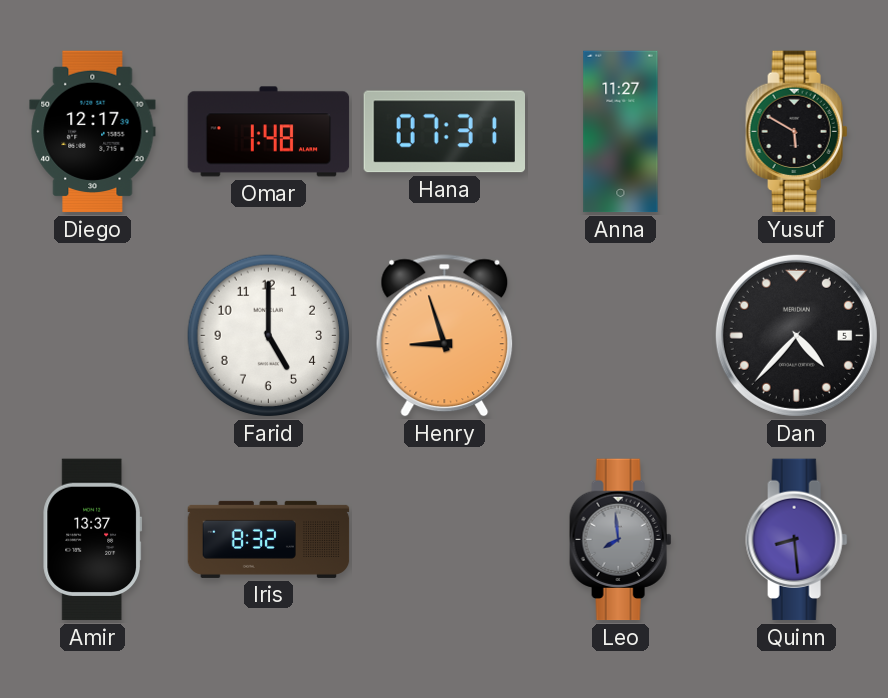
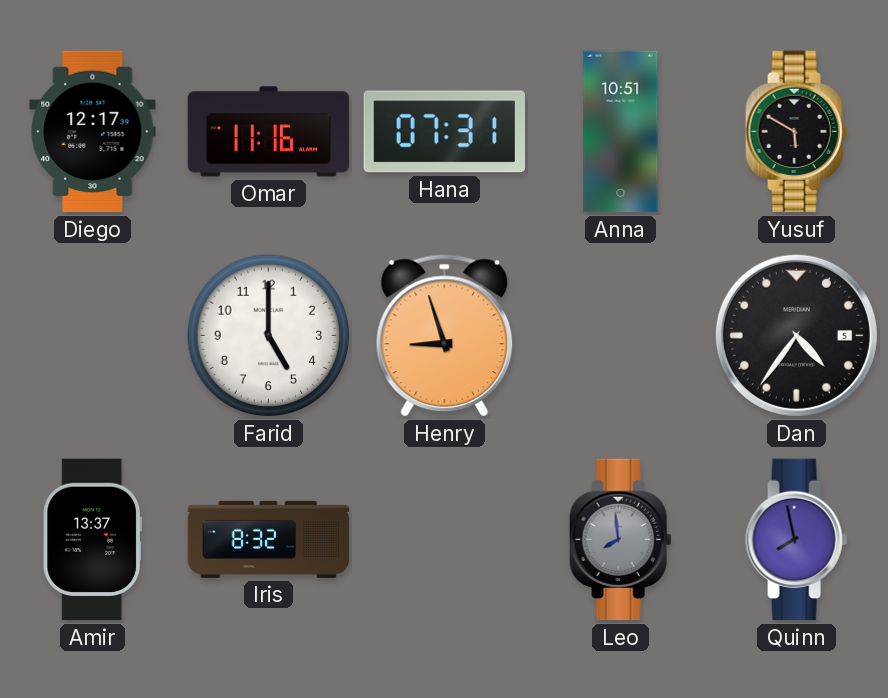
Omar: 1:48 -> 11:16
Anna: 11:27 -> 10:51
Dan: 4:37 -> 4:36
Quinn: 8:29 -> 7:58
